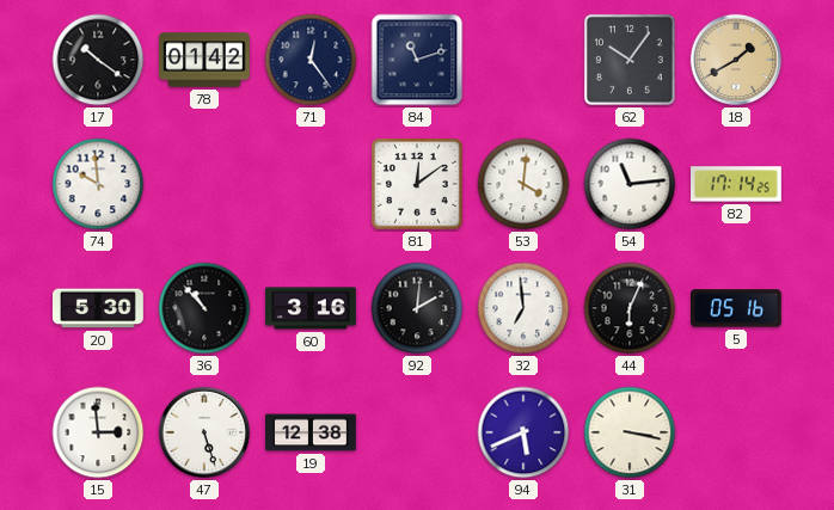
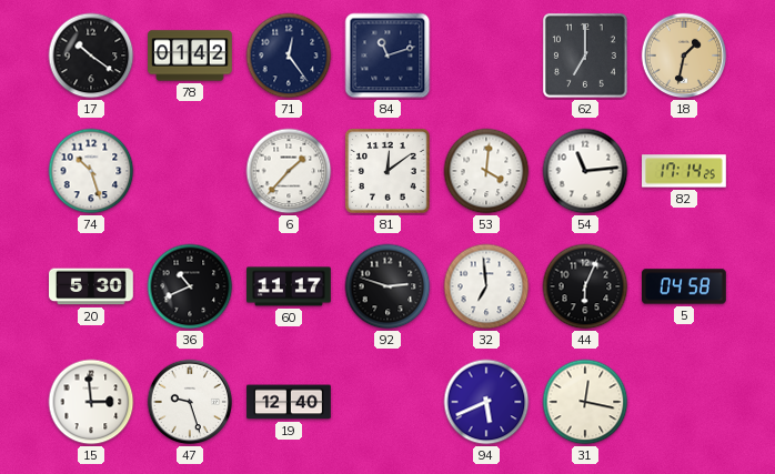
62: 10:06 -> 7:00
18: 1:40 -> 1:32
74: 9:59 -> 10:27
6: none -> 1:37
36: 10:53 -> 10:41
60: 3:16 -> 11:17
92: 2:01 -> 2:48
5: 05:16 -> 04:58
47: 5:27 -> 9:27
19: 12:38 -> 12:40
31: 3:17 -> 12:17
